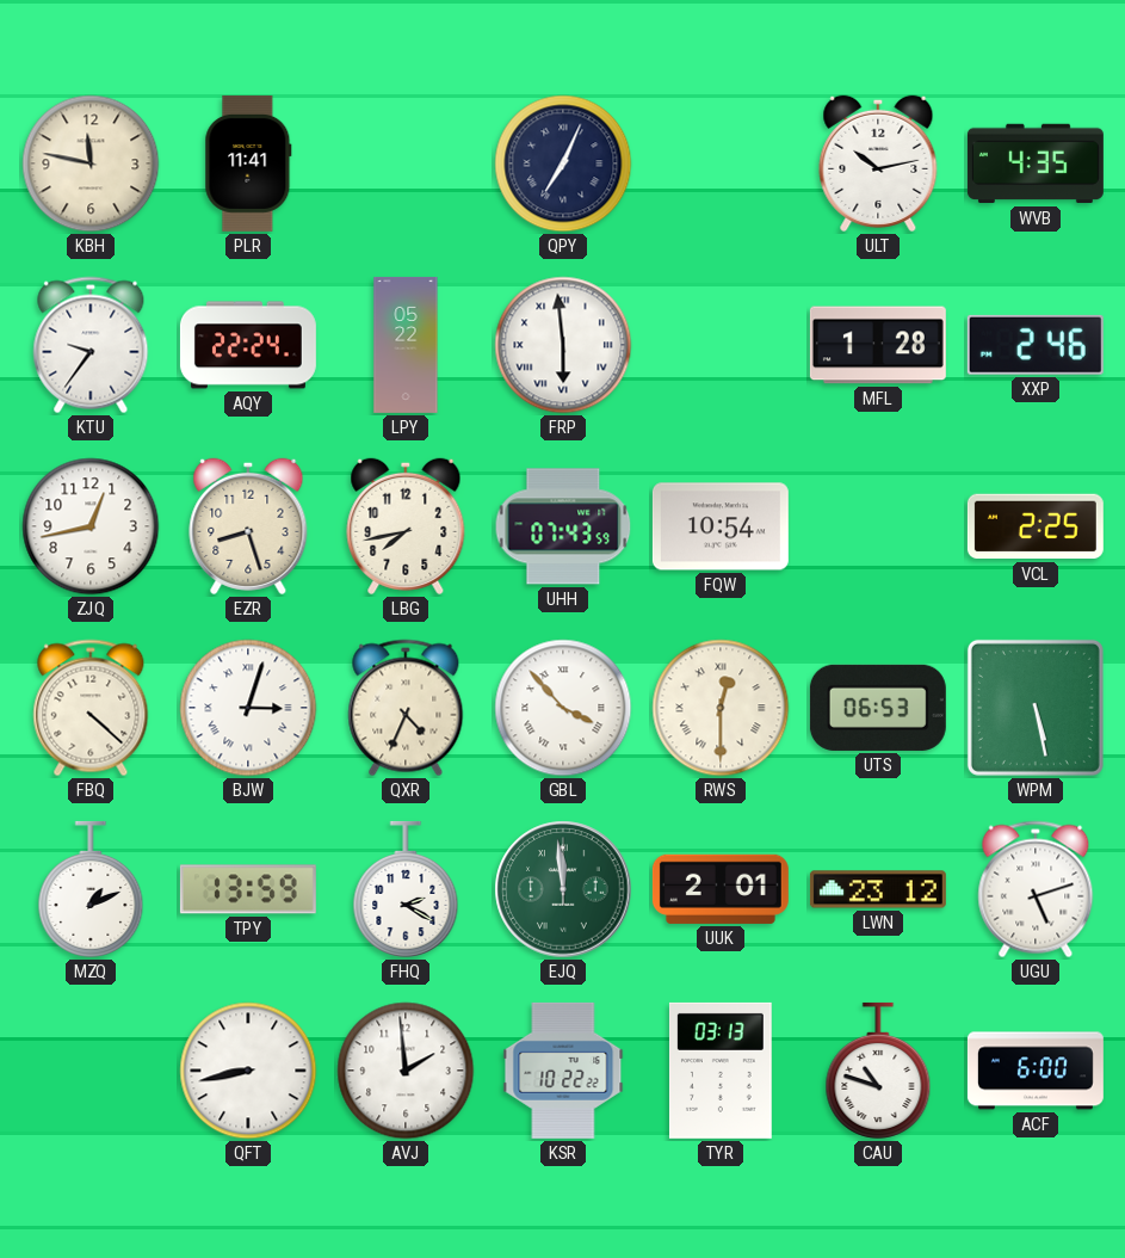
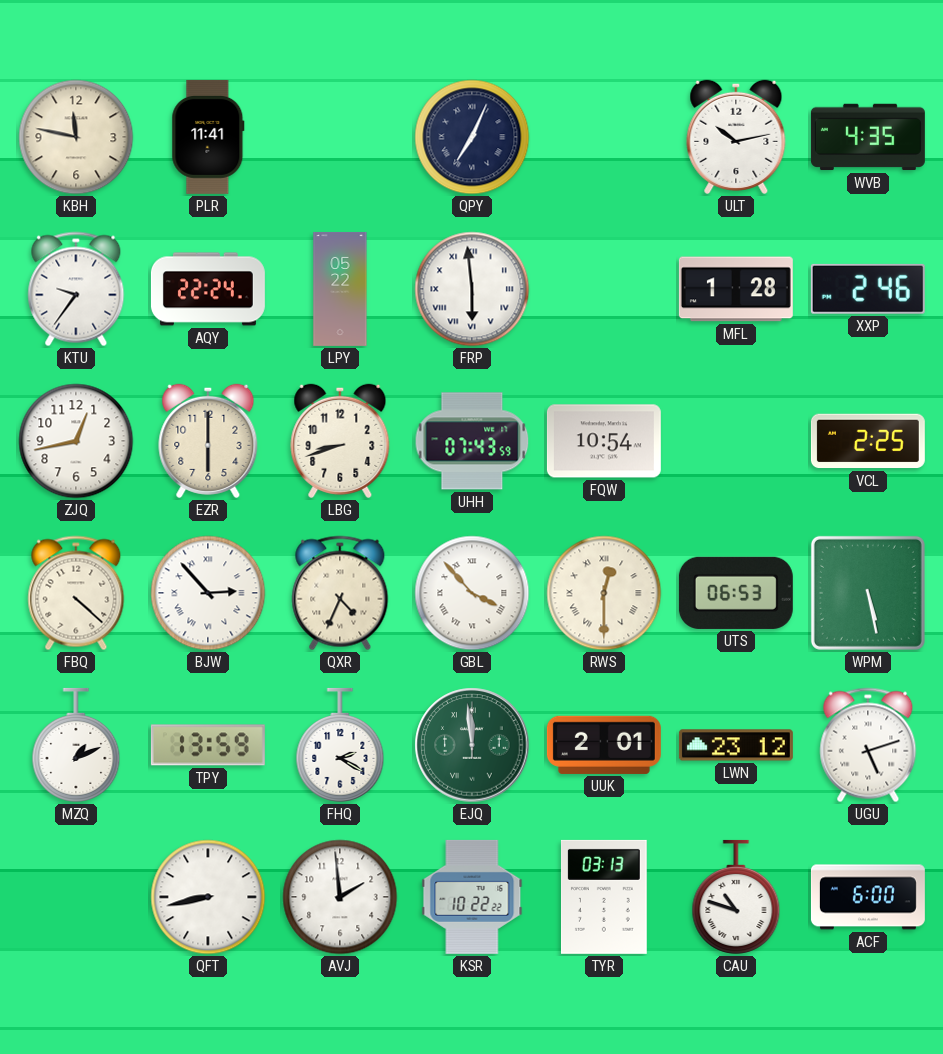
EZR: 8:27 -> 6:00
LBG: 7:43 -> 8:42
BJW: 3:03 -> 2:53
